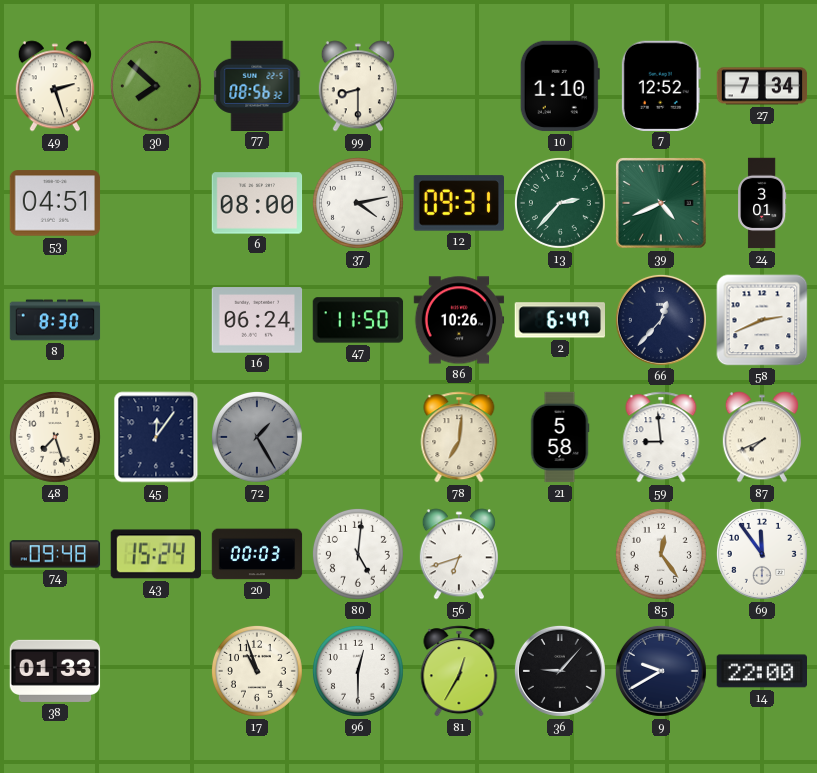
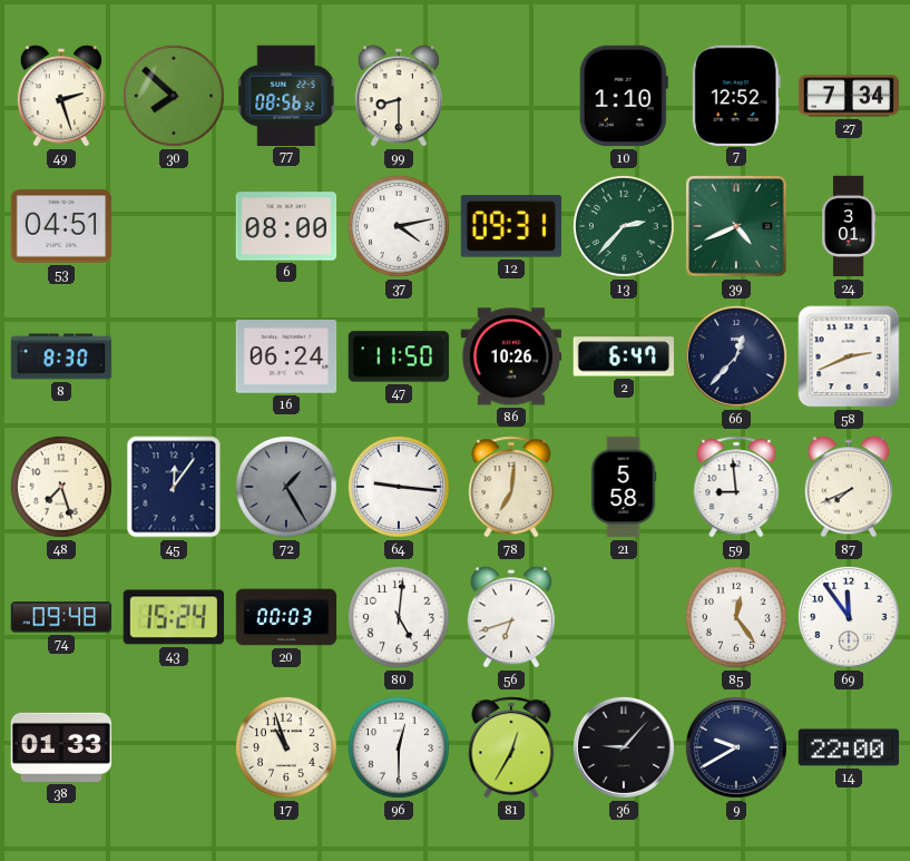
64: none -> 9:16
